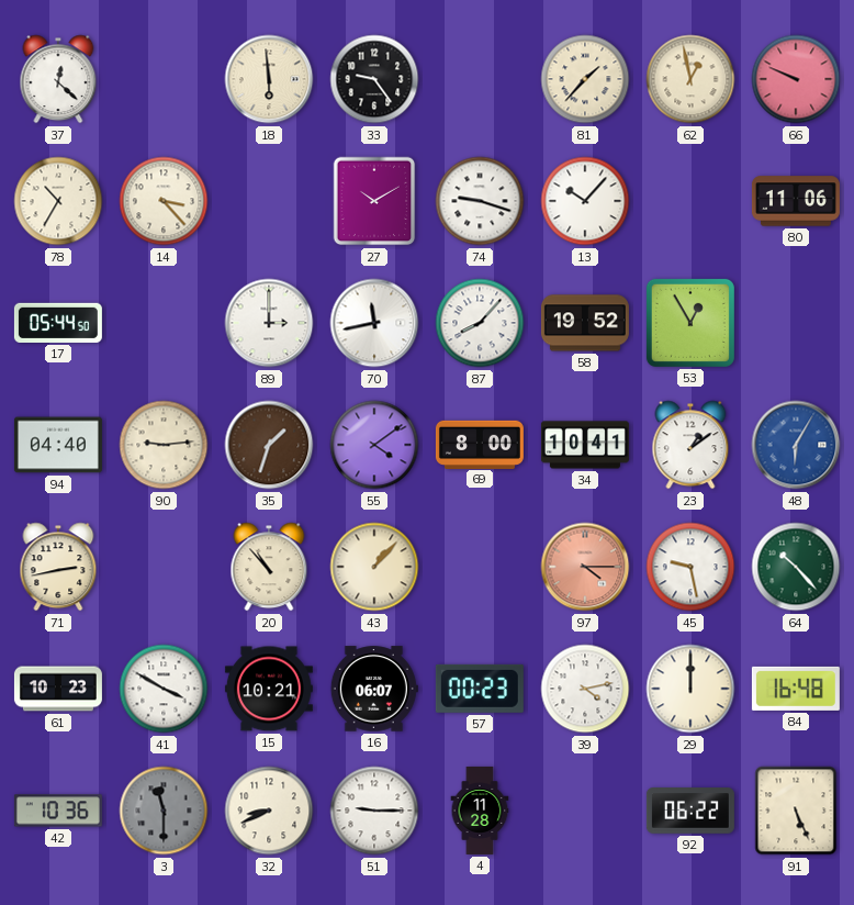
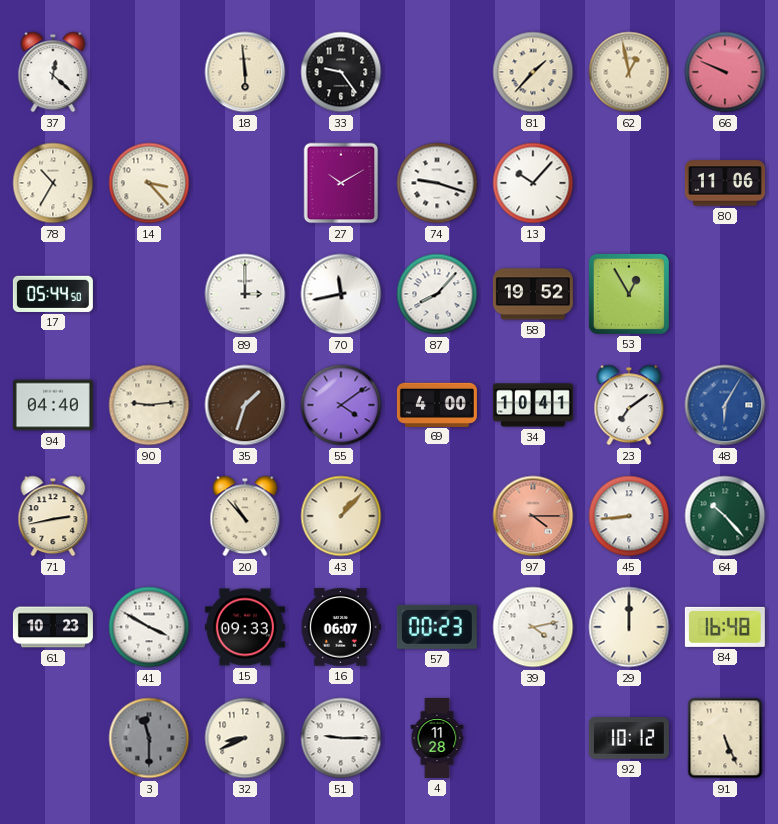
69: 8:00 -> 4:00
23: 1:09 -> 7:09
45: 9:28 -> 8:44
15: 10:21 -> 09:33
42: 10:36 -> none
92: 06:22 -> 10:12
